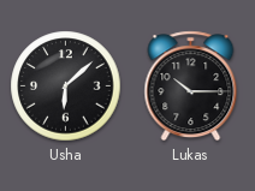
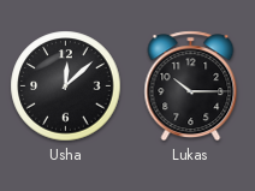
Usha: 6:08 -> 12:08
